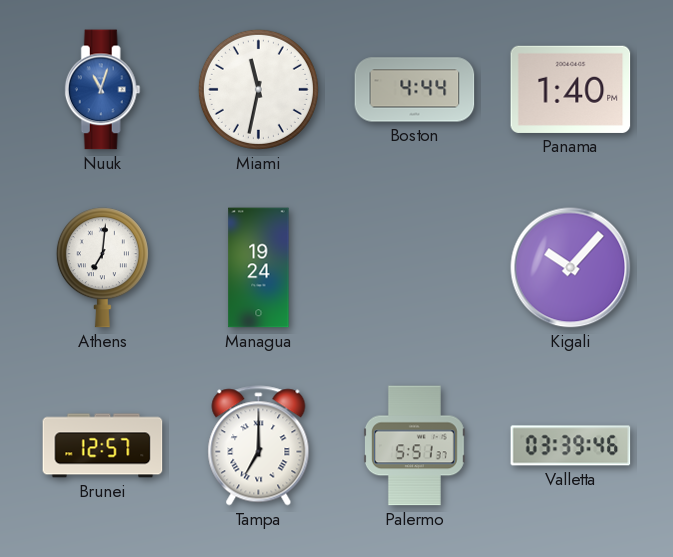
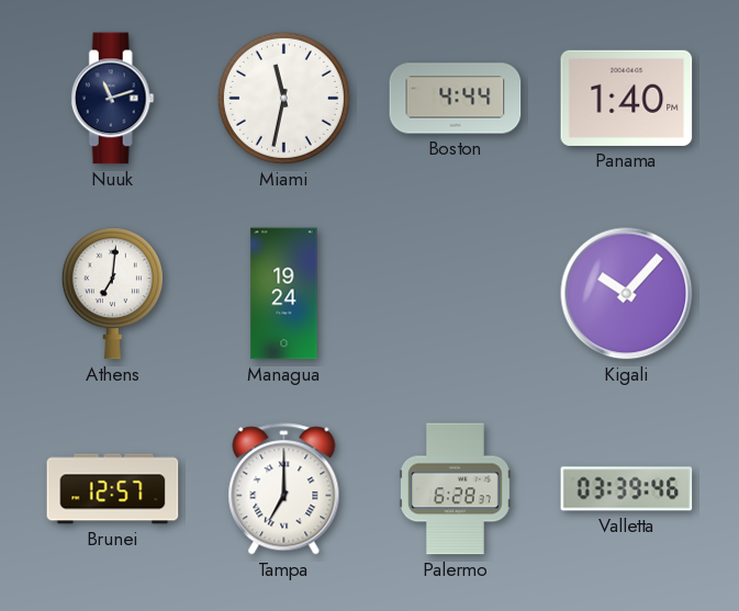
Nuuk: 11:03 -> 11:12
Nuuk dial: blue -> navy
Palermo: 5:51 -> 6:28
